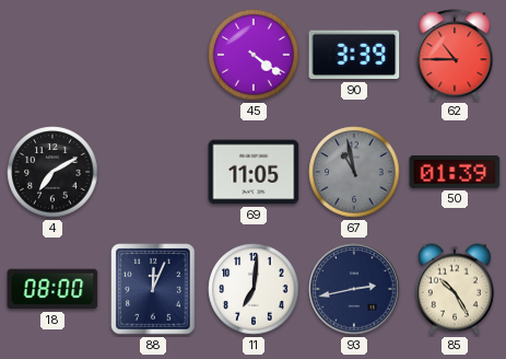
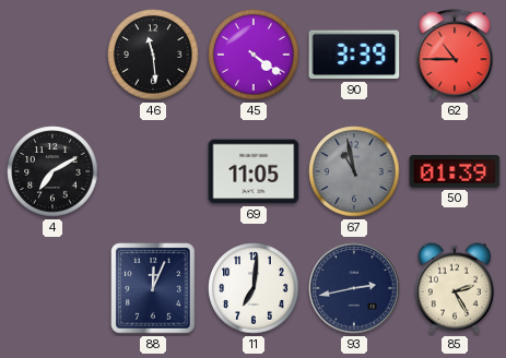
46: none -> 11:29
18: 08:00 -> none
85: 10:25 -> 2:25
